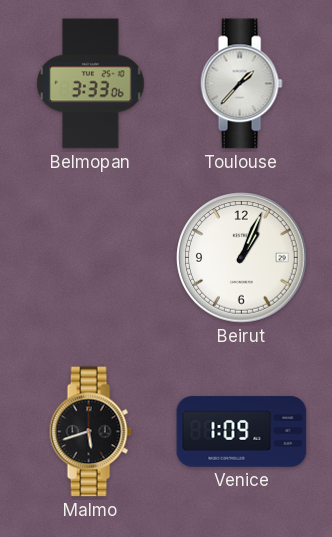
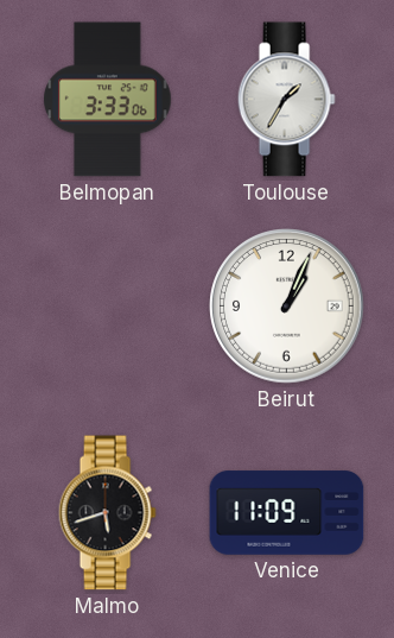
Toulouse: 1:37 -> 1:35
Venice: 1:09 -> 11:09
